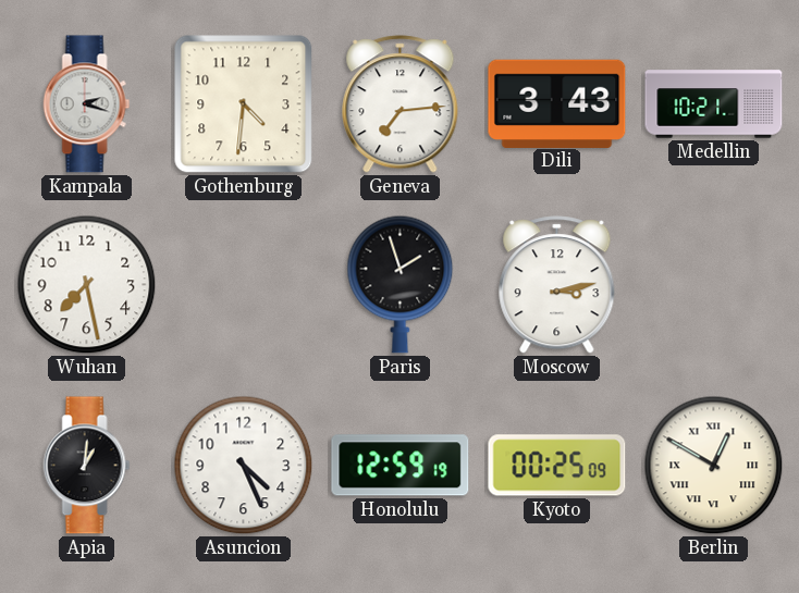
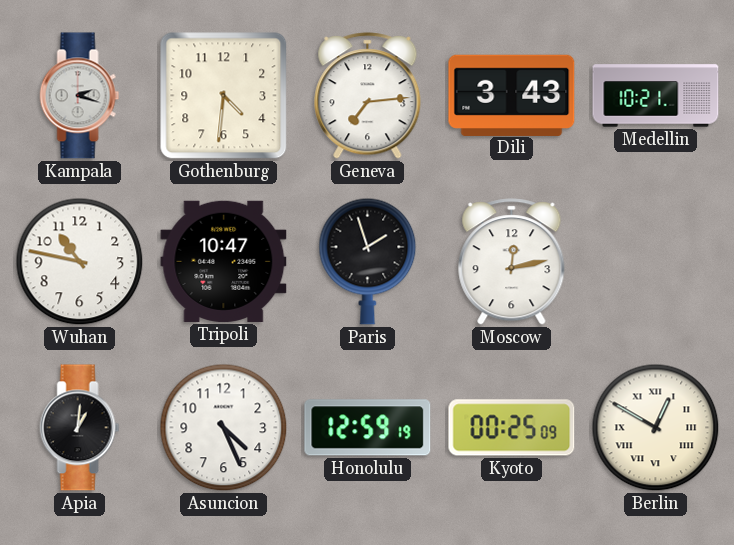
Wuhan: 7:28 -> 10:47
Tripoli: none -> 10:47
Moscow: 3:13 -> 12:13
